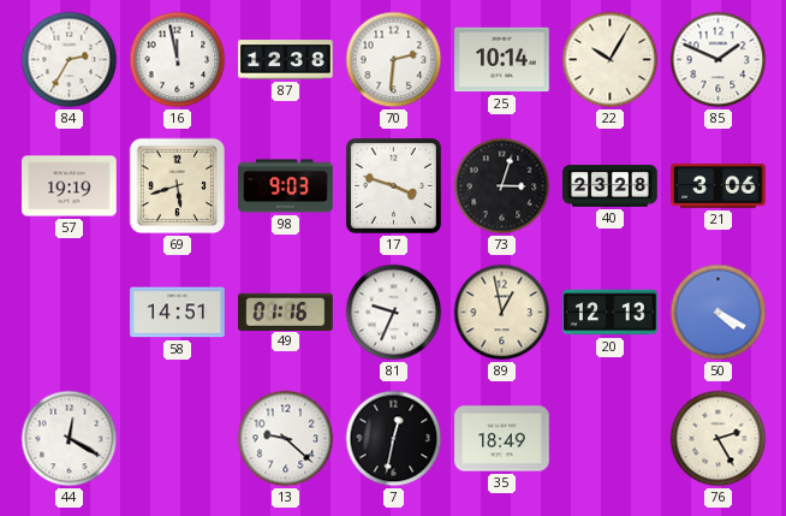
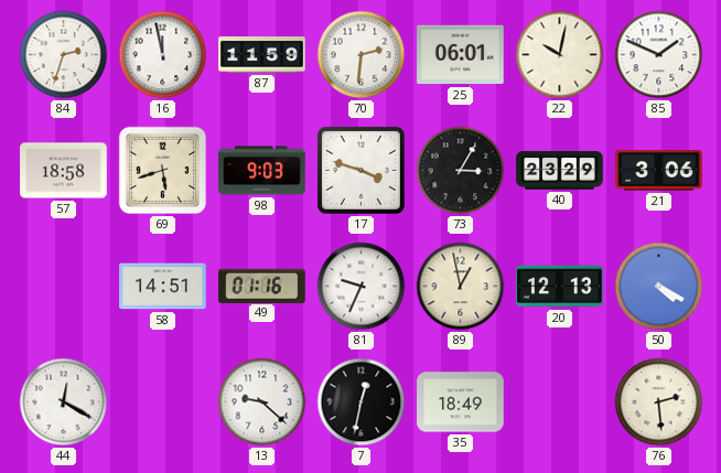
84: 2:35 -> 2:33
87: 12:38 -> 11:59
25: 10:14 -> 06:01
22: 10:05 -> 10:02
57: 19:19 -> 18:58
73: 3:03 -> 3:05
40: 23:28 -> 23:29
76: 2:25 -> 2:29
